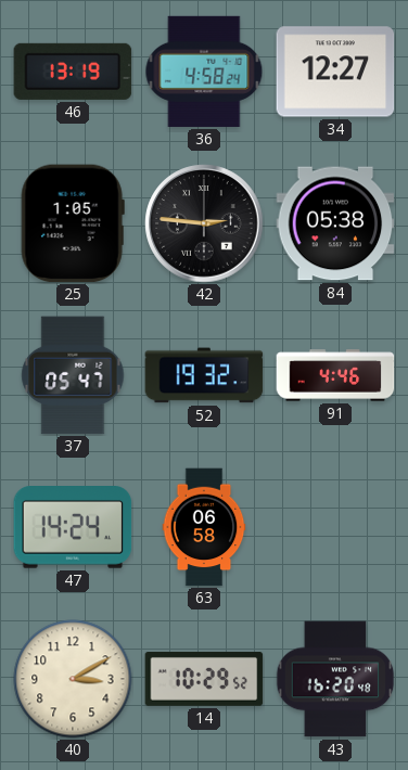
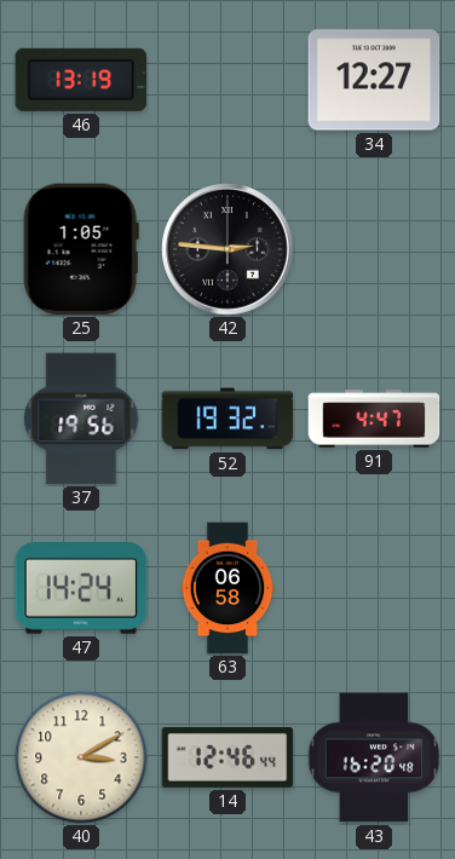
36: 4:58 -> none
84: 05:38 -> none
37: 05:47 -> 19:56
91: 4:46 -> 4:47
14: 10:29 -> 12:46
